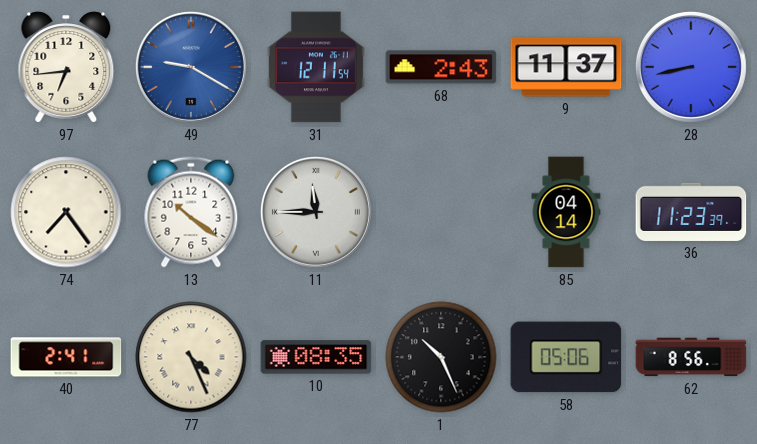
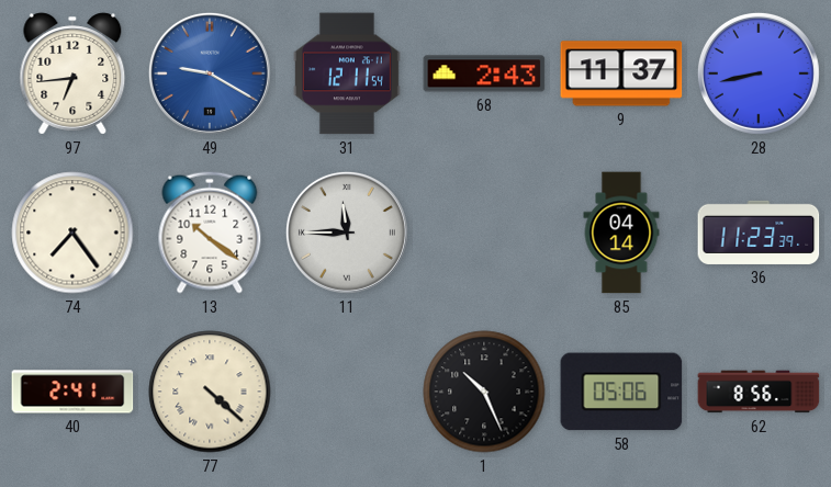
77: 4:26 -> 4:22
10: 08:35 -> none
